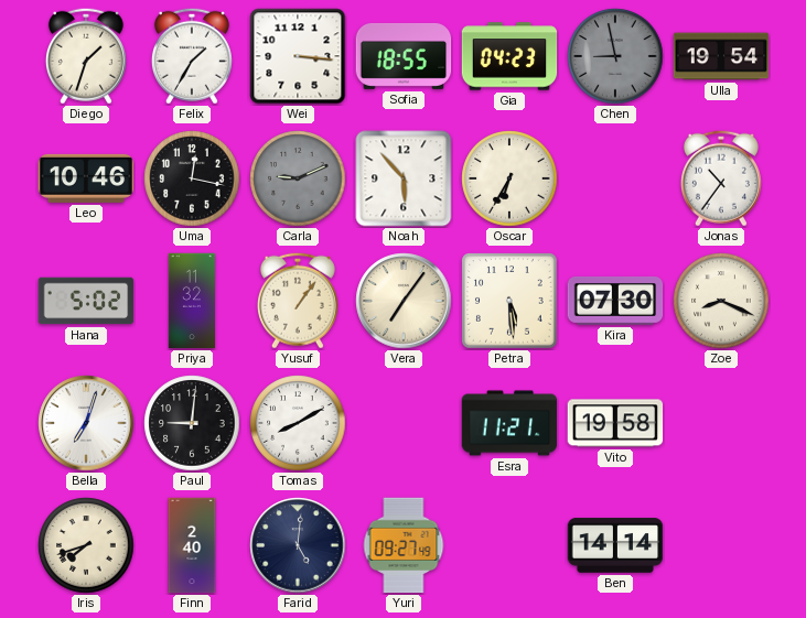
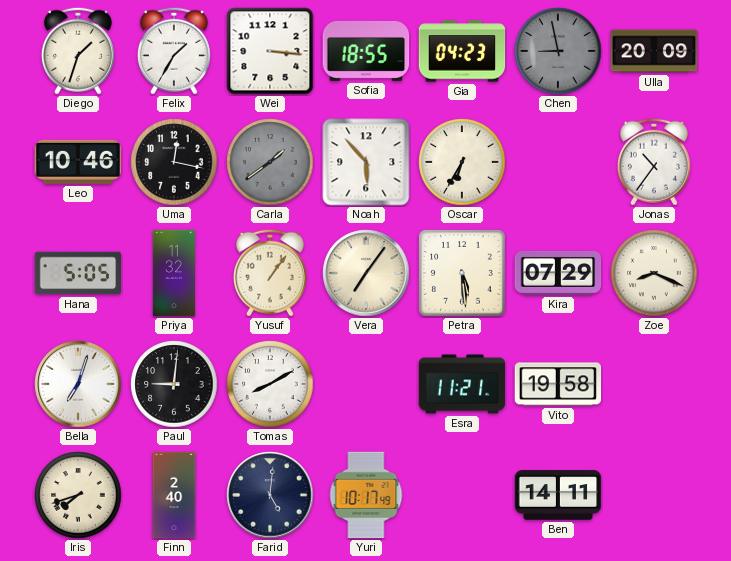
Ulla: 19:54 -> 20:09
Carla: 9:11 -> 1:39
Hana: 5:02 -> 5:05
Kira: 07:30 -> 07:29
Yuri: 09:27 -> 10:17
Ben: 14:14 -> 14:11
